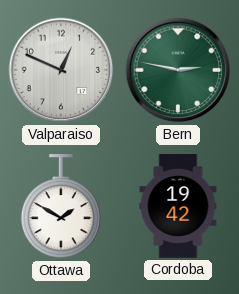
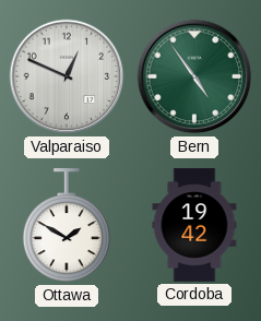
Bern: 2:47 -> 4:54
